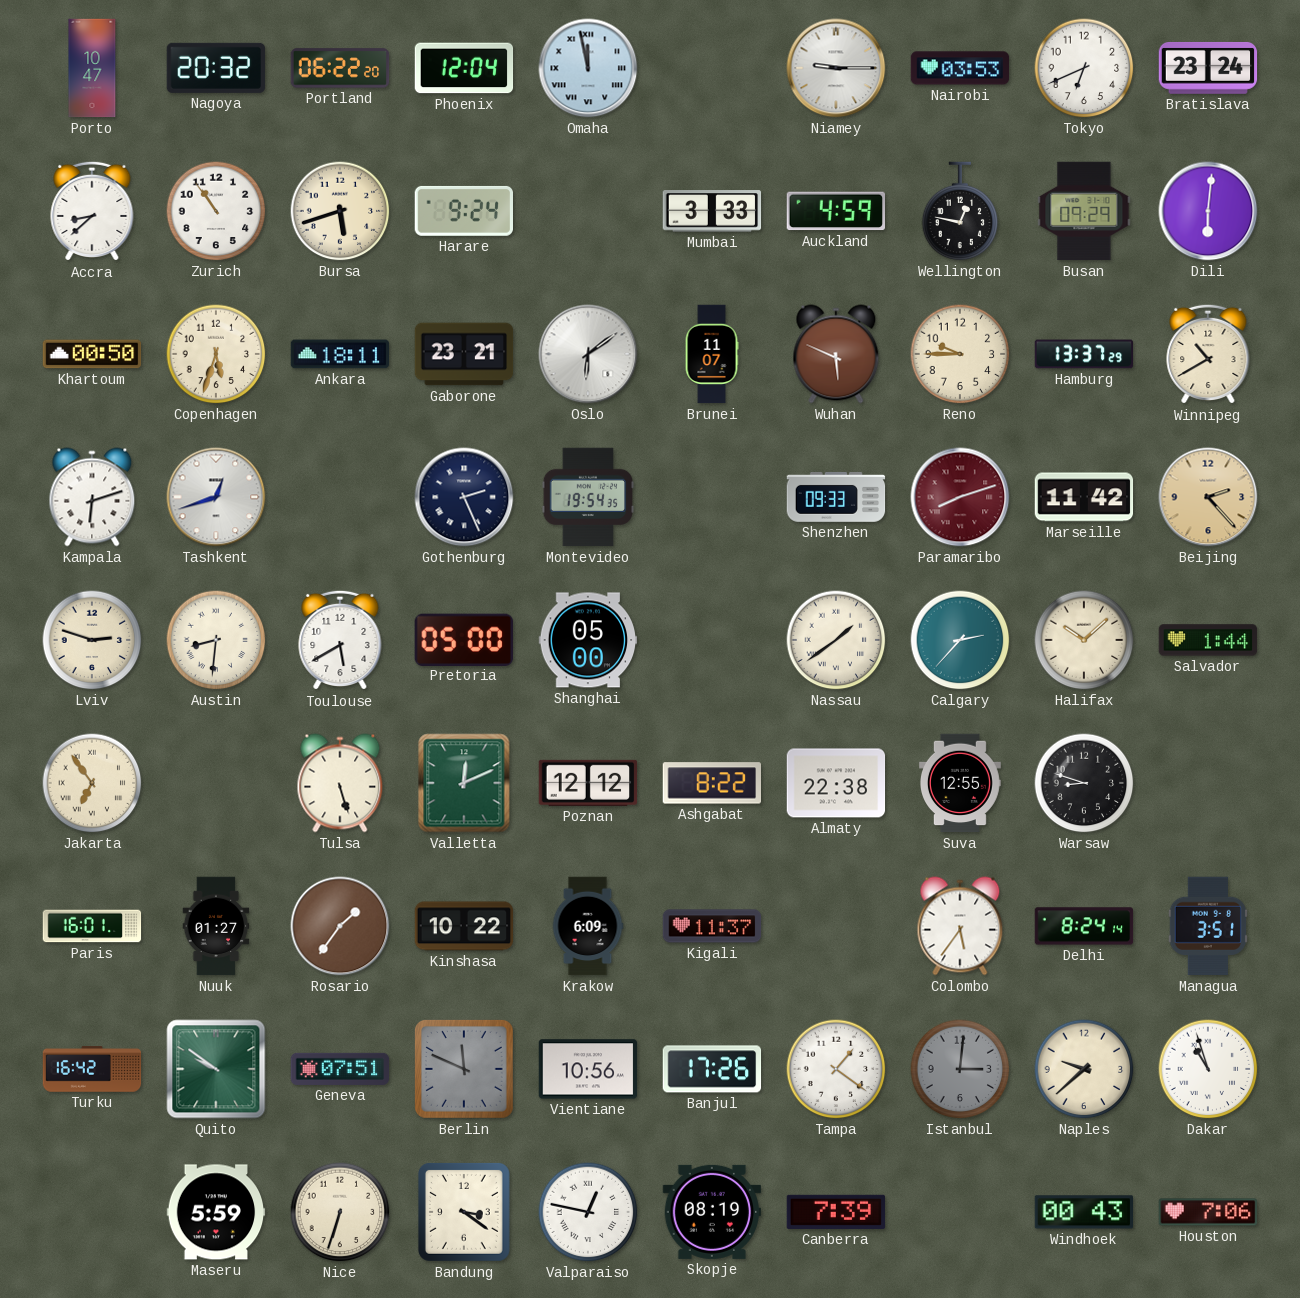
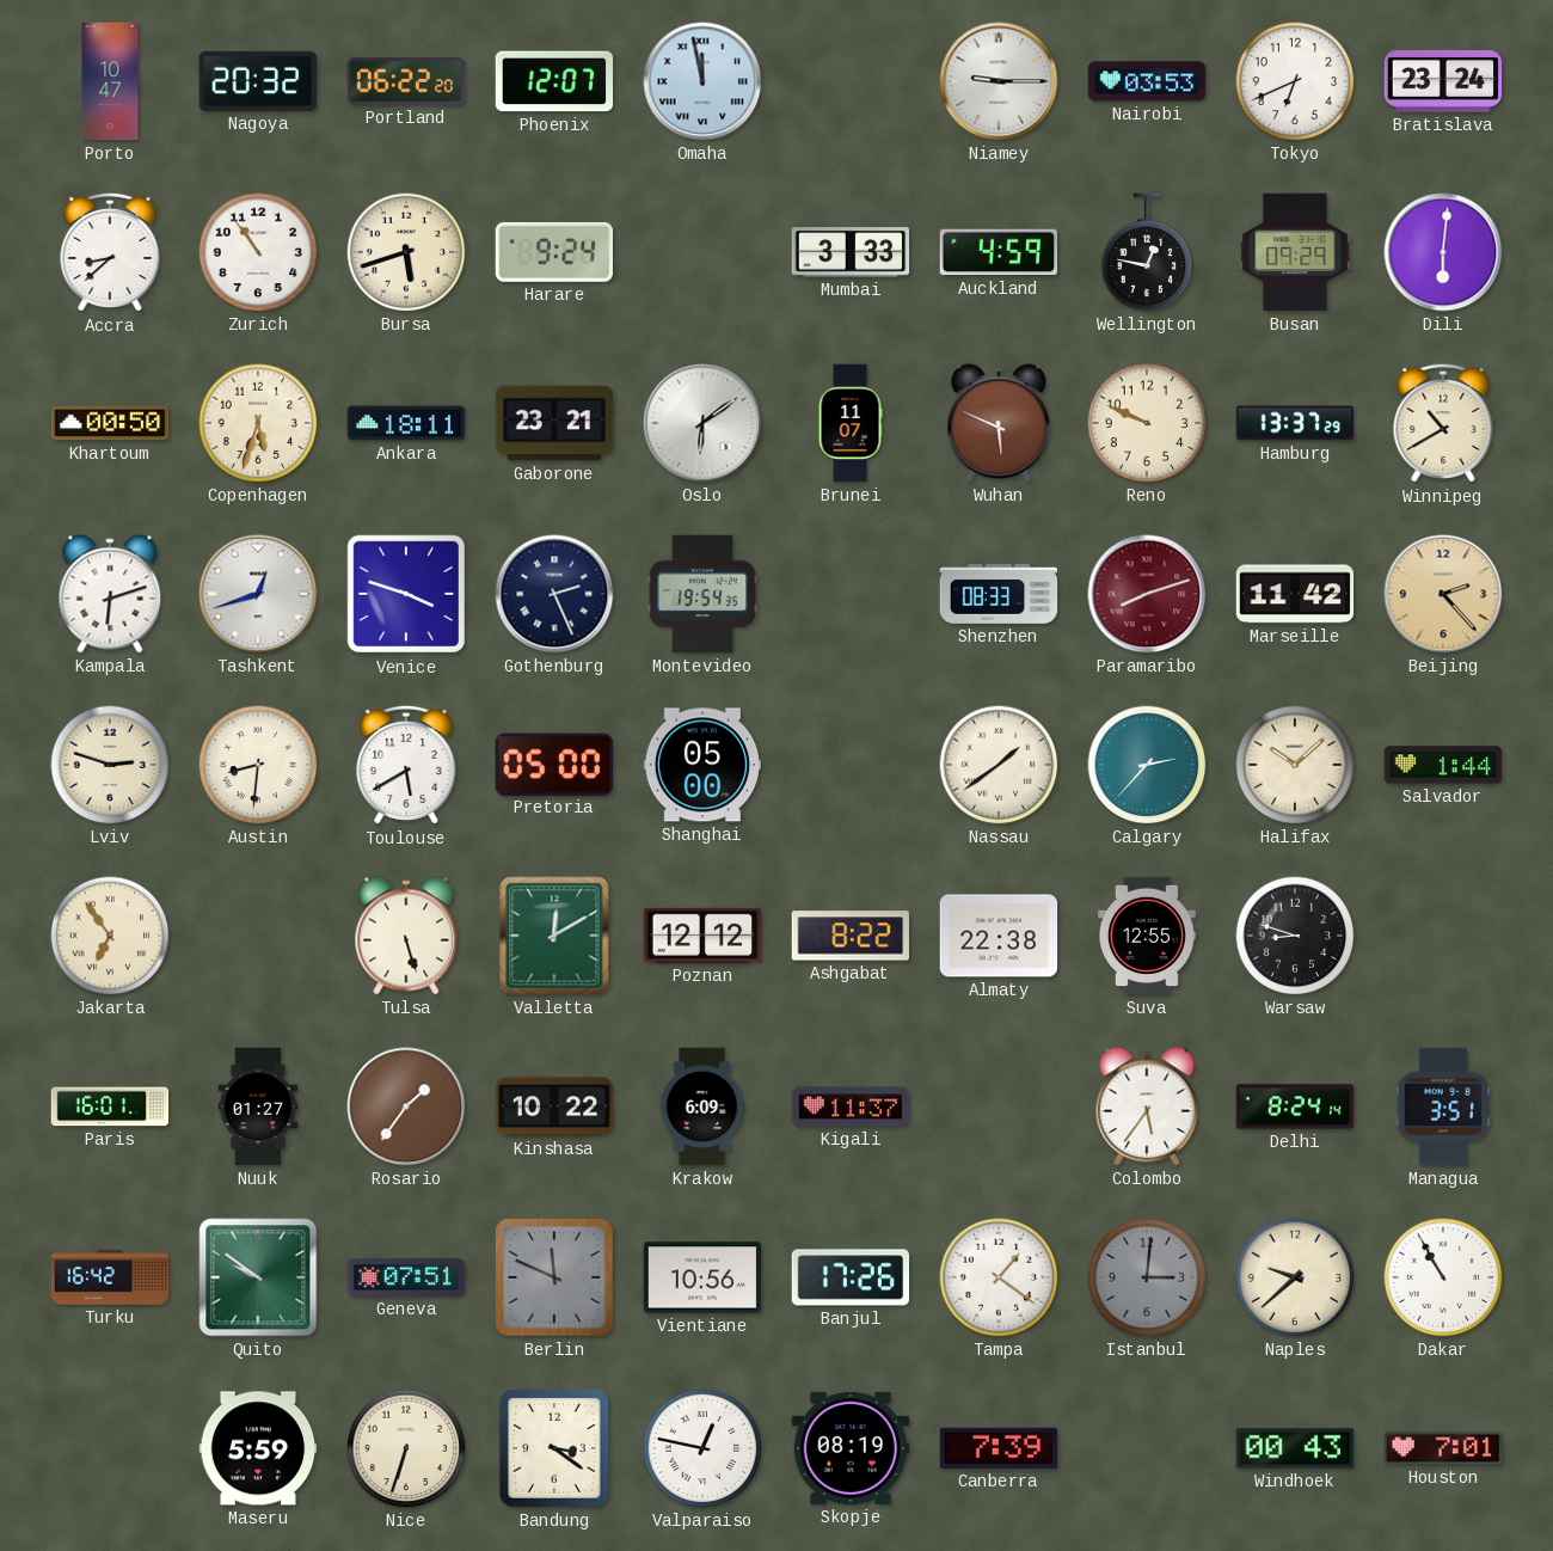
Phoenix: 12:04 -> 12:07
Reno: 9:45 -> 9:49
Venice: none -> 3:48
Shenzhen: 09:33 -> 08:33
Valletta: 12:11 -> 12:10
Dakar: 10:57 -> 10:55
Houston: 7:06 -> 7:01
